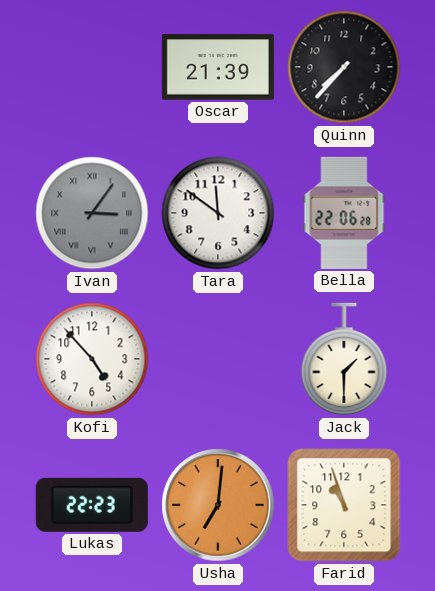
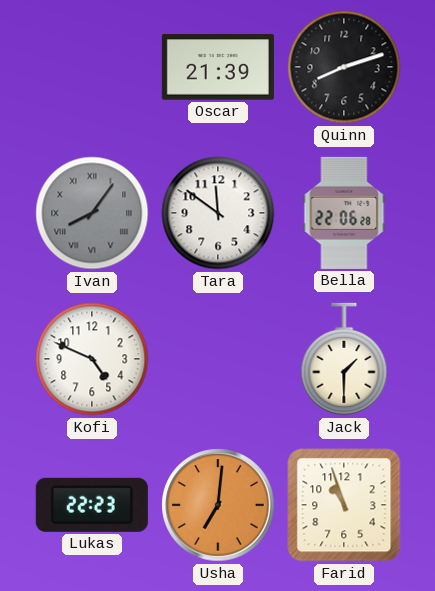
Quinn: 7:37 -> 8:12
Ivan: 3:06 -> 8:06
Kofi: 4:53 -> 4:49
